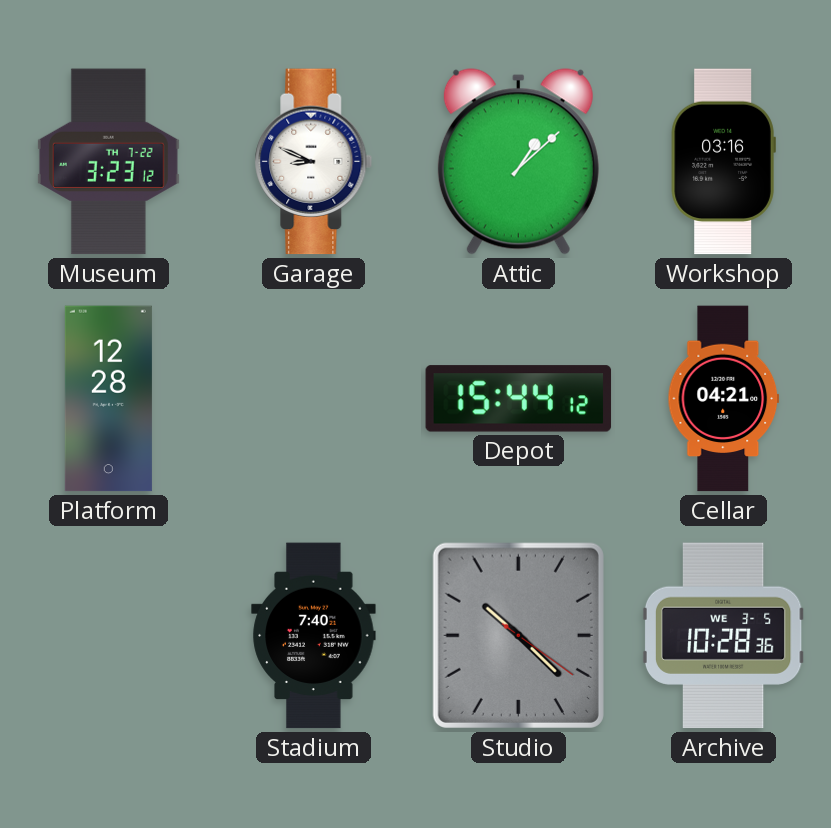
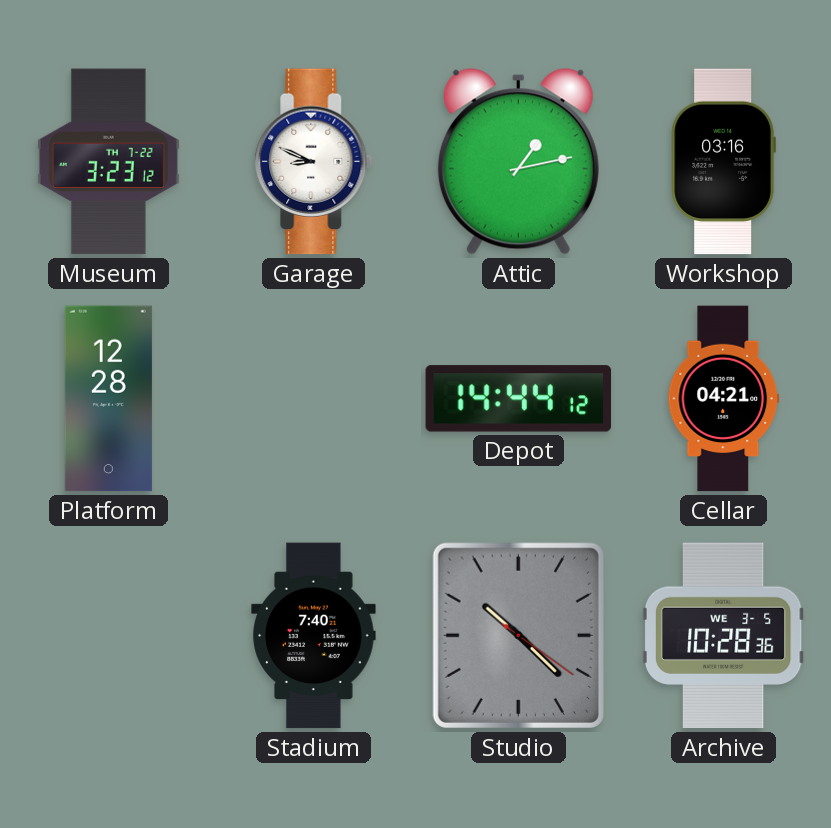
Attic: 1:08 -> 1:13
Depot: 15:44 -> 14:44
